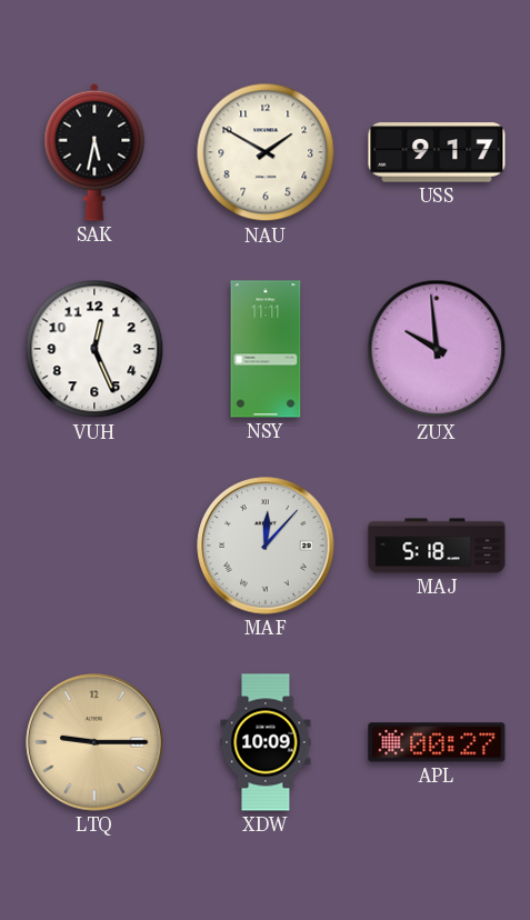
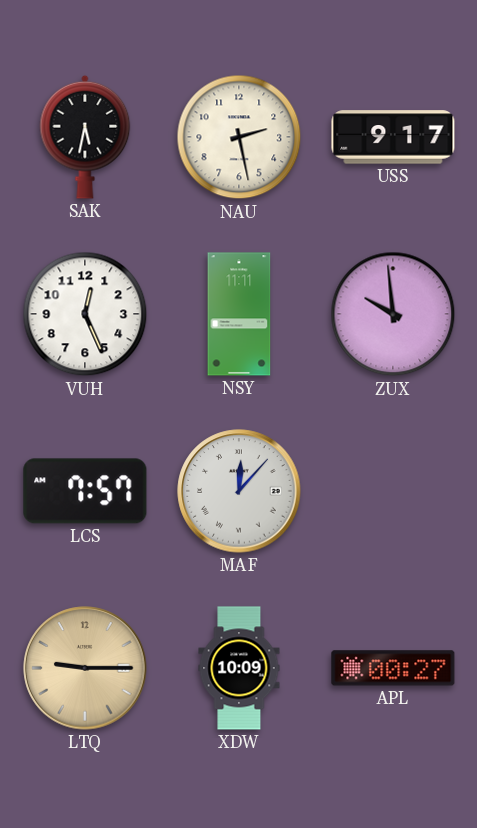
NAU: 1:50 -> 2:28
LCS: none -> 7:57
MAJ: 5:18 -> none
